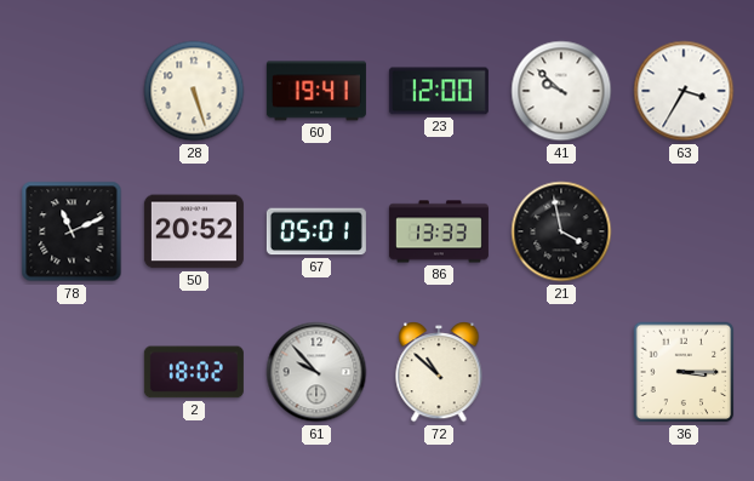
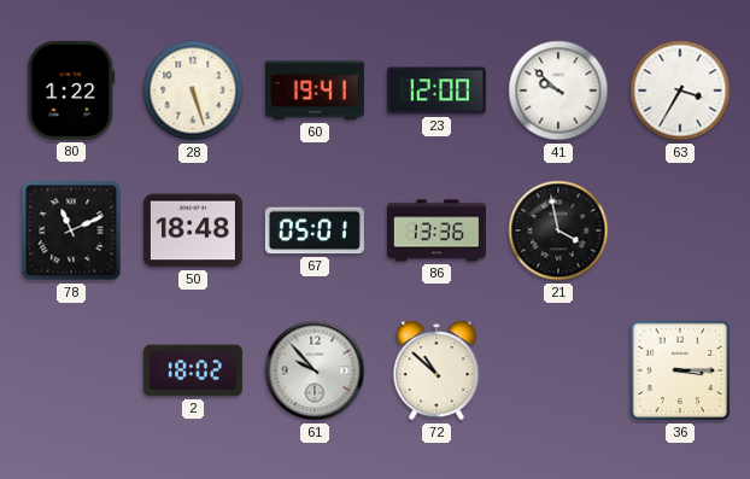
80: none -> 1:22
50: 20:52 -> 18:48
86: 13:33 -> 13:36
